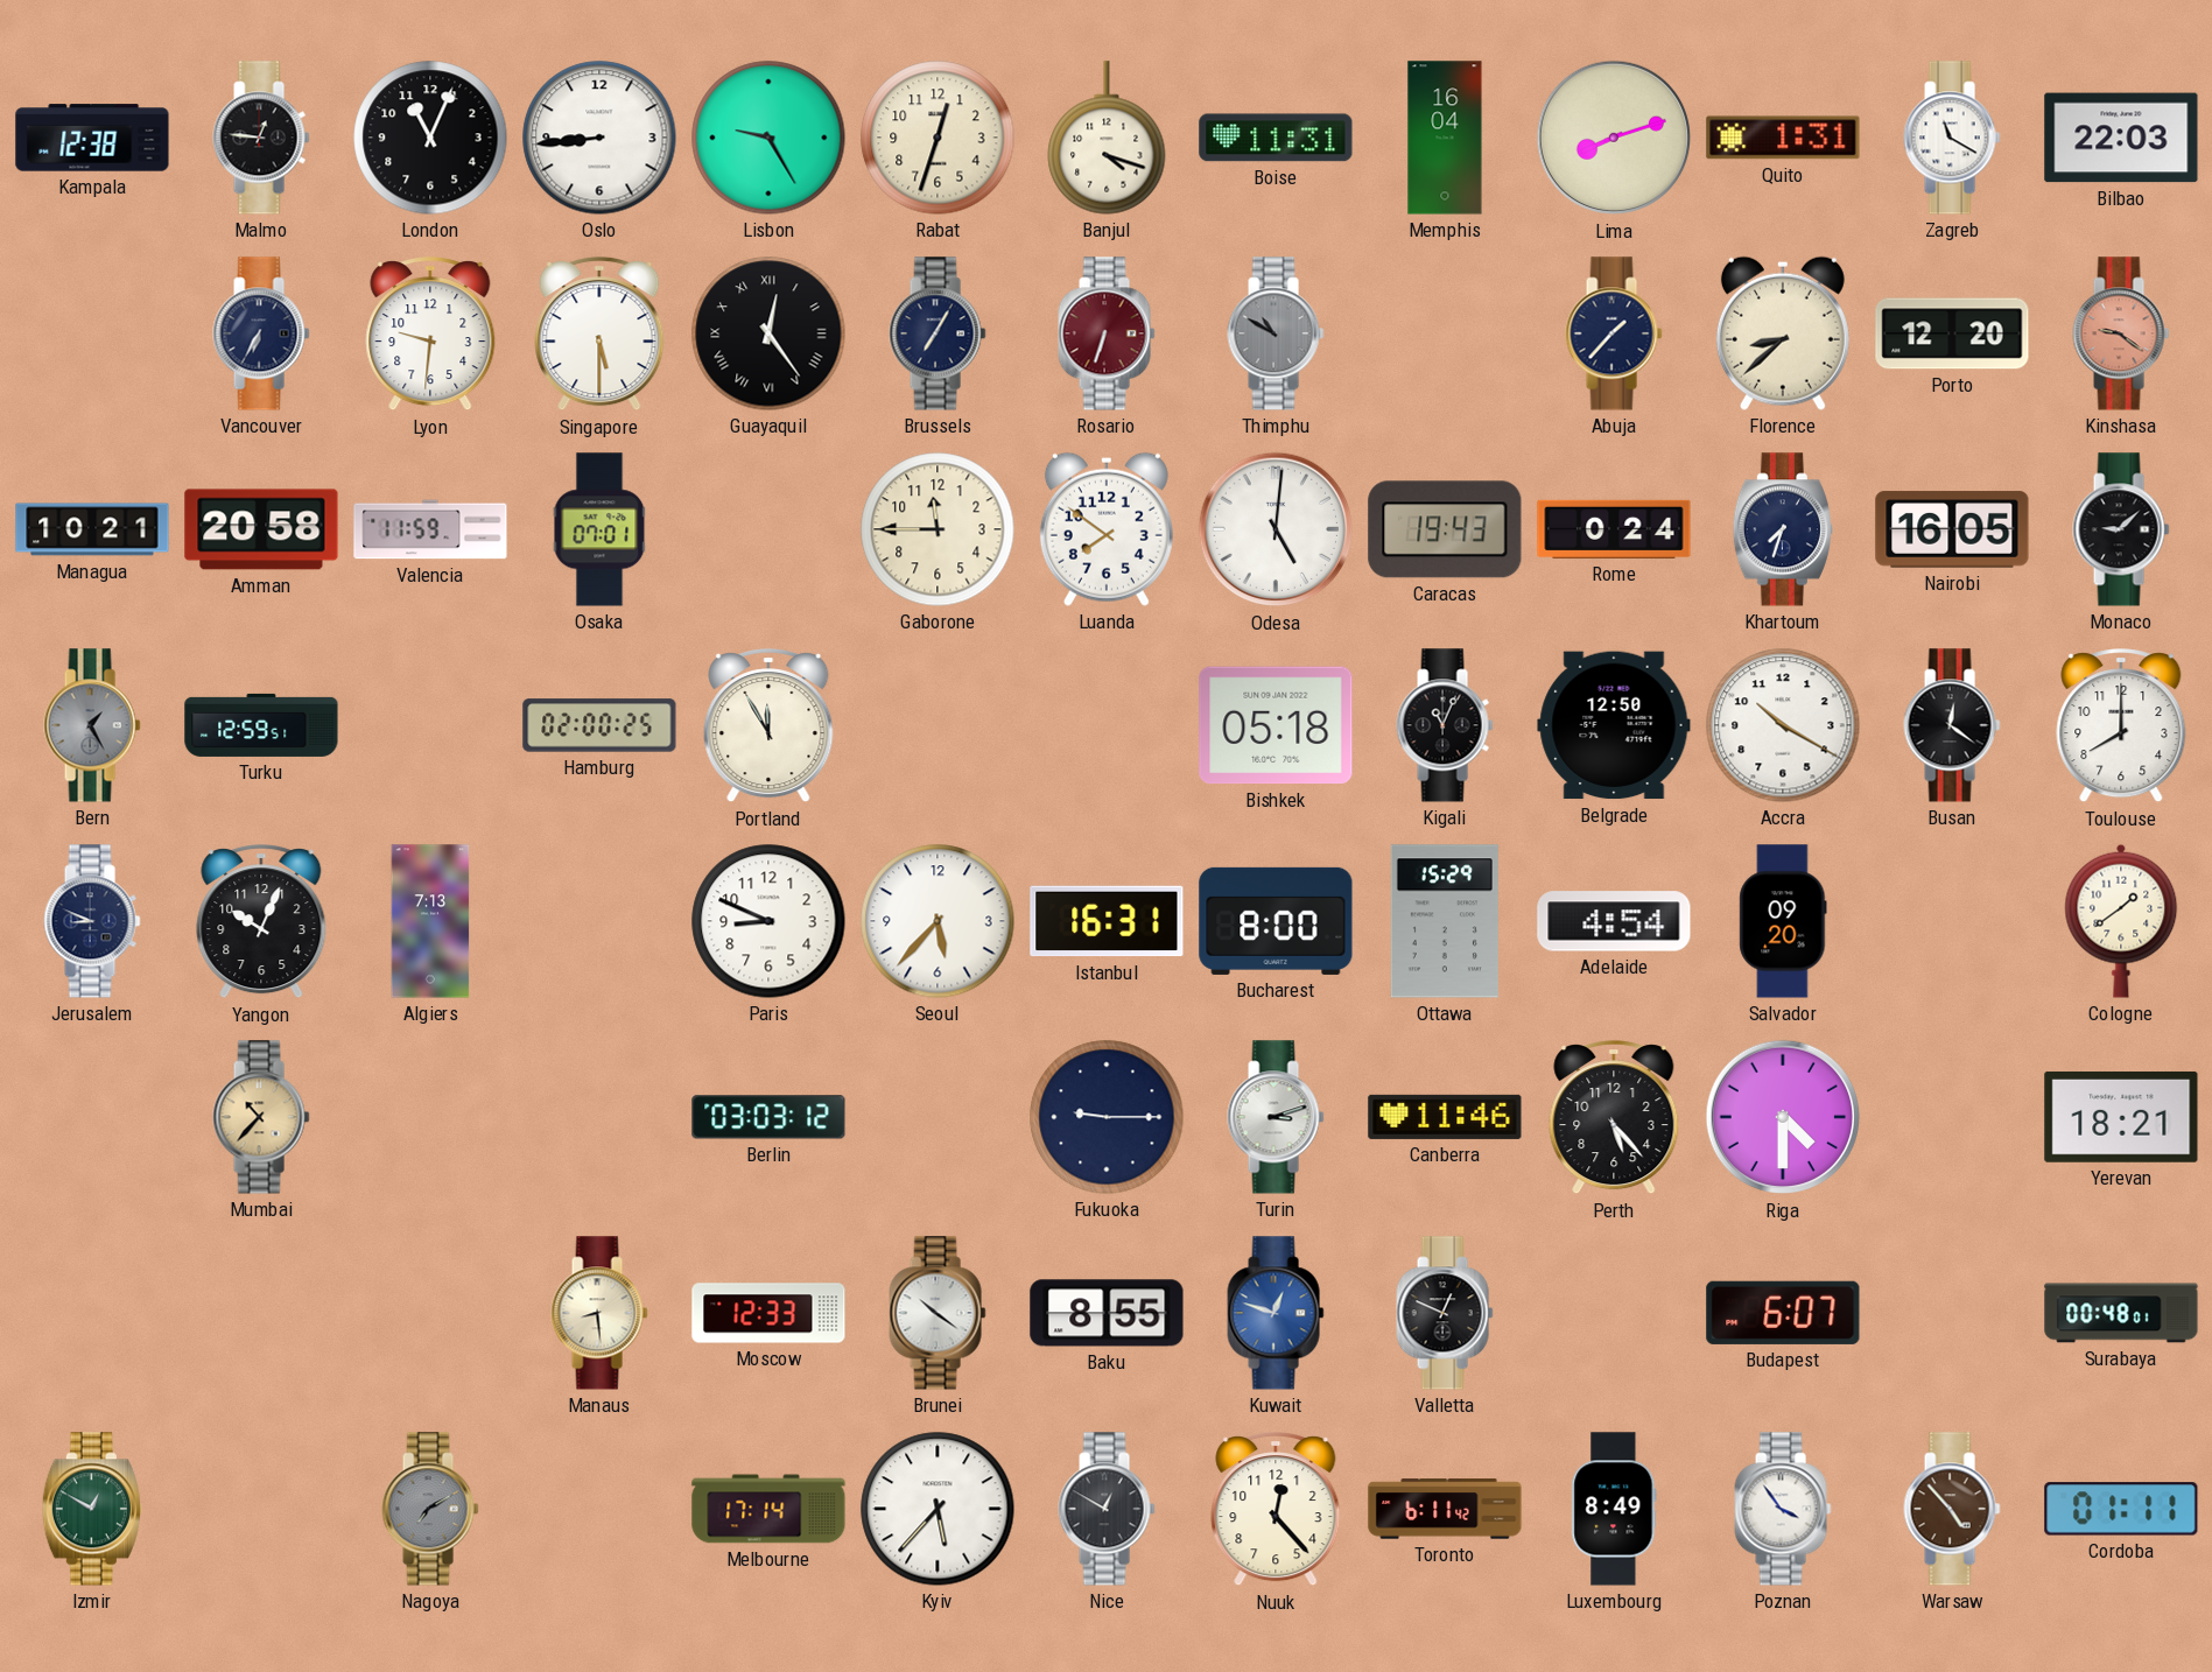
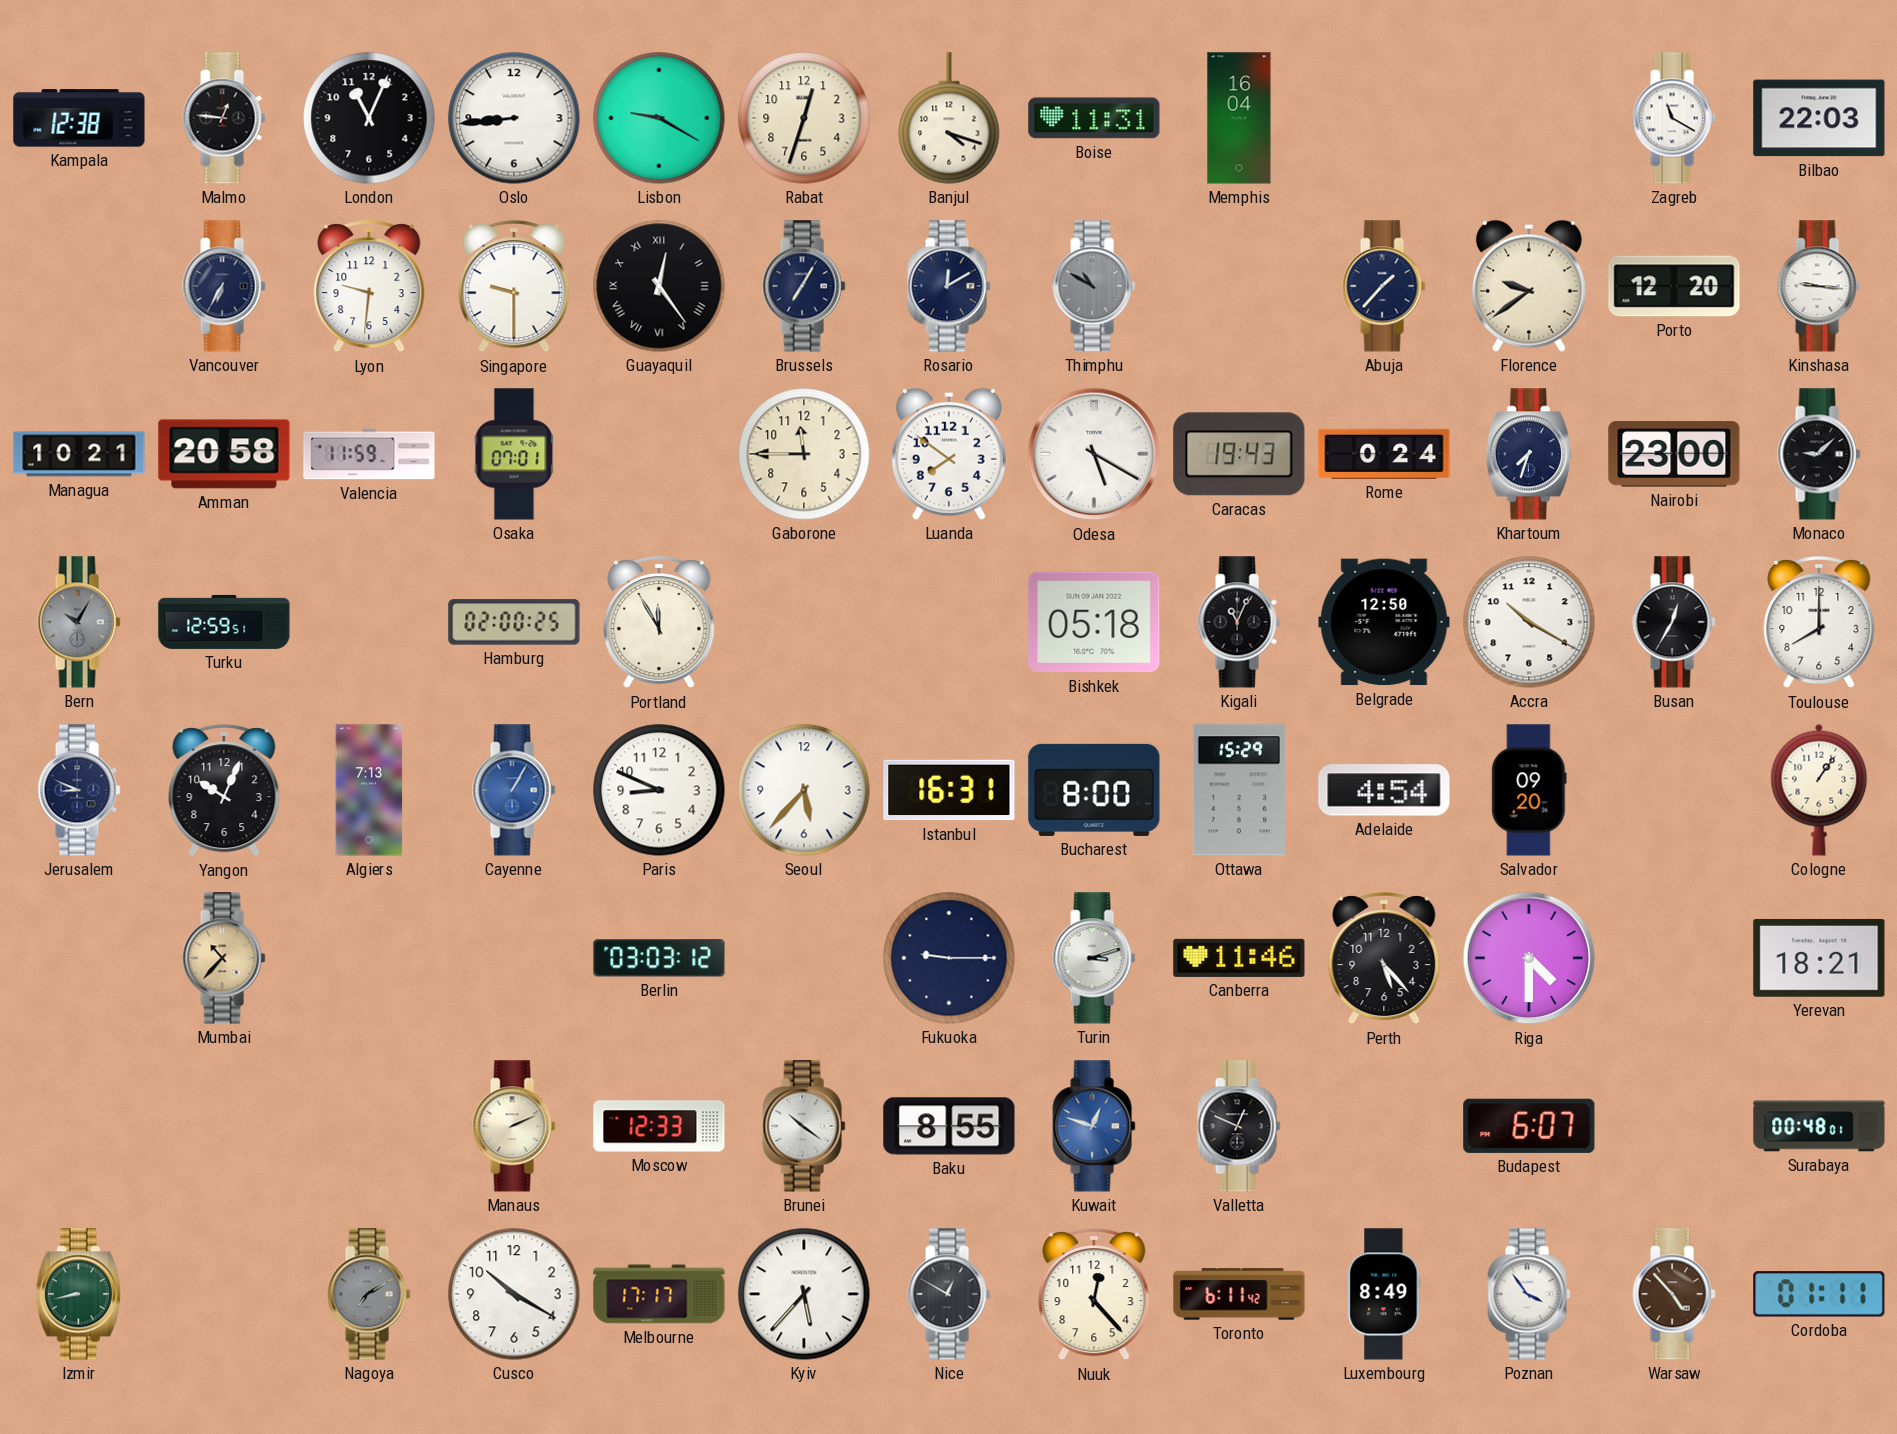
Lisbon: 9:25 -> 9:20
Lima: 8:12 -> none
Quito: 1:31 -> none
Singapore: 5:30 -> 9:30
Rosario: 6:33 -> 12:10
Rosario dial: burgundy -> navy
Florence: 8:38 -> 9:39
Kinshasa: 9:21 -> 9:16
Kinshasa dial: salmon -> white
Odesa: 5:01 -> 5:20
Nairobi: 16:05 -> 23:00
Bern: 1:25 -> 10:05
Busan: 12:21 -> 12:35
Cayenne: none -> 1:05
Cologne: 1:39 -> 1:06
Manaus: 8:29 -> 2:11
Izmir: 12:50 -> 8:43
Cusco: none -> 10:20
Melbourne: 17:14 -> 17:17
